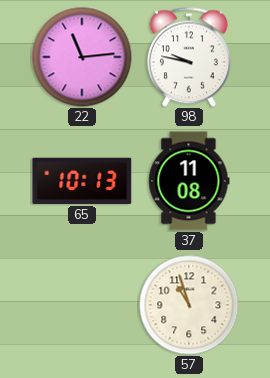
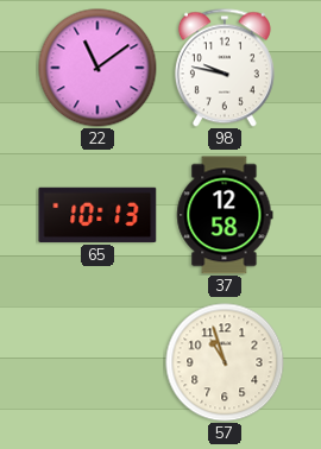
22: 11:14 -> 11:09
37: 11:08 -> 12:58
